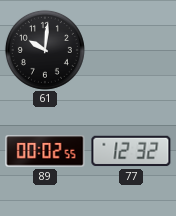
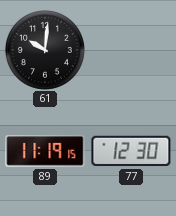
89: 00:02 -> 11:19
77: 12:32 -> 12:30
